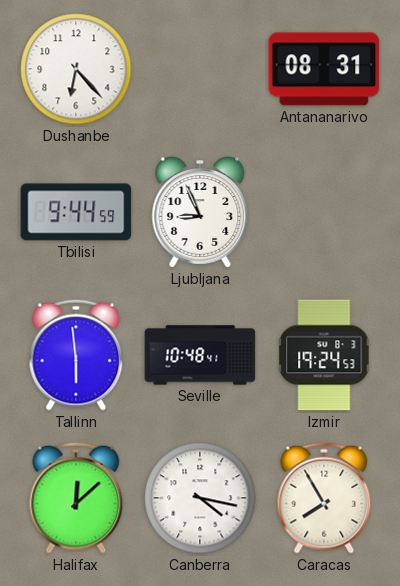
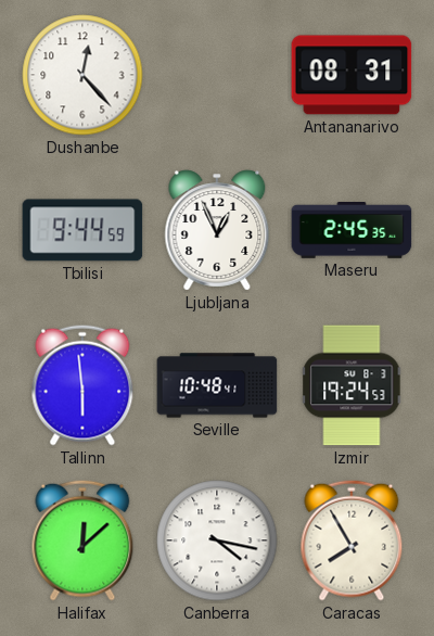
Dushanbe: 6:23 -> 12:23
Ljubljana: 8:56 -> 12:56
Maseru: none -> 2:45
